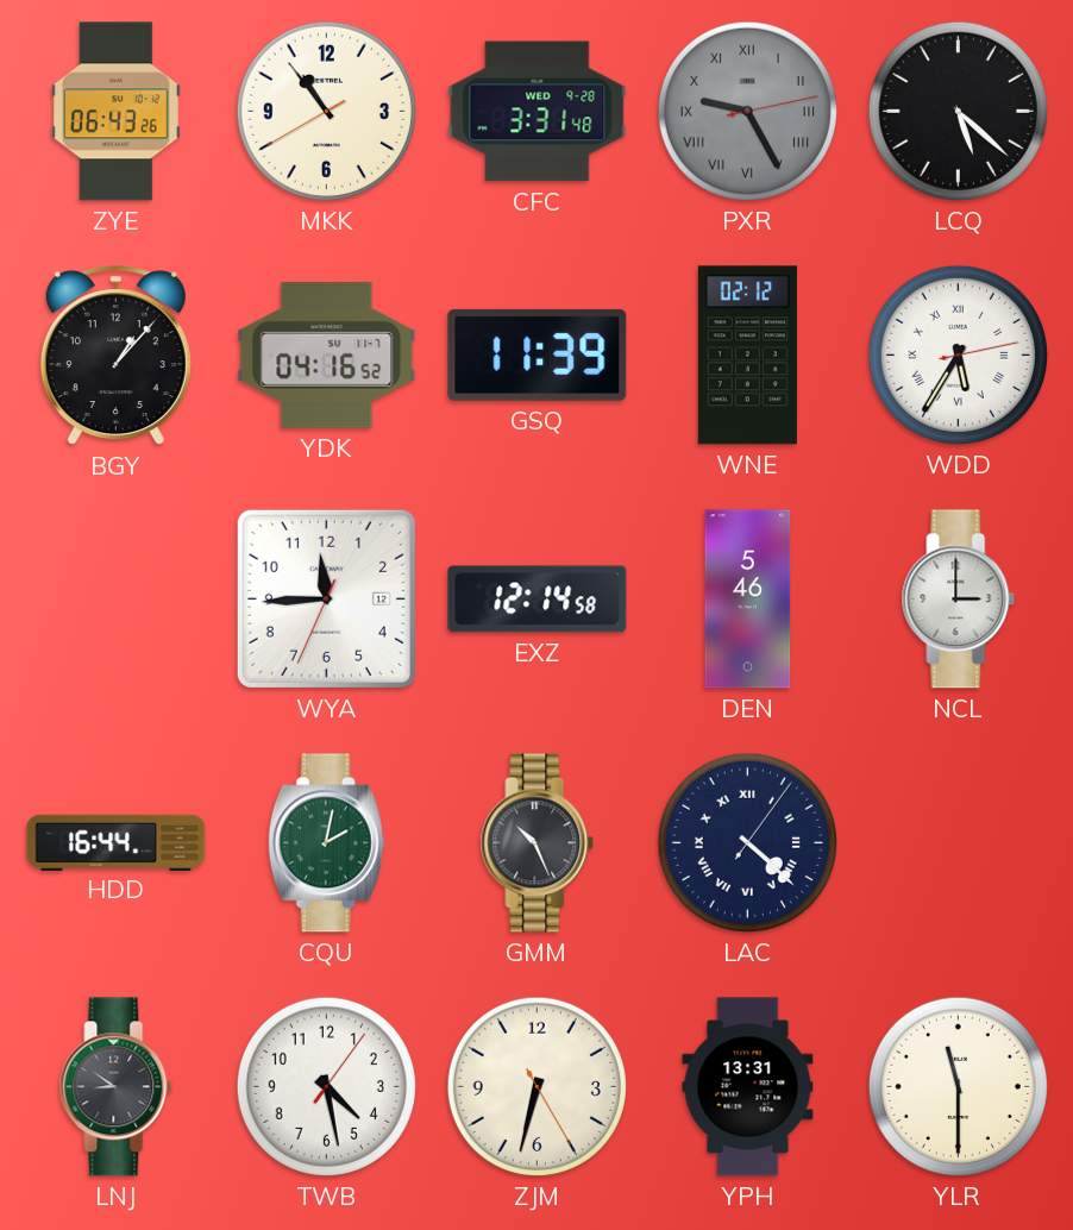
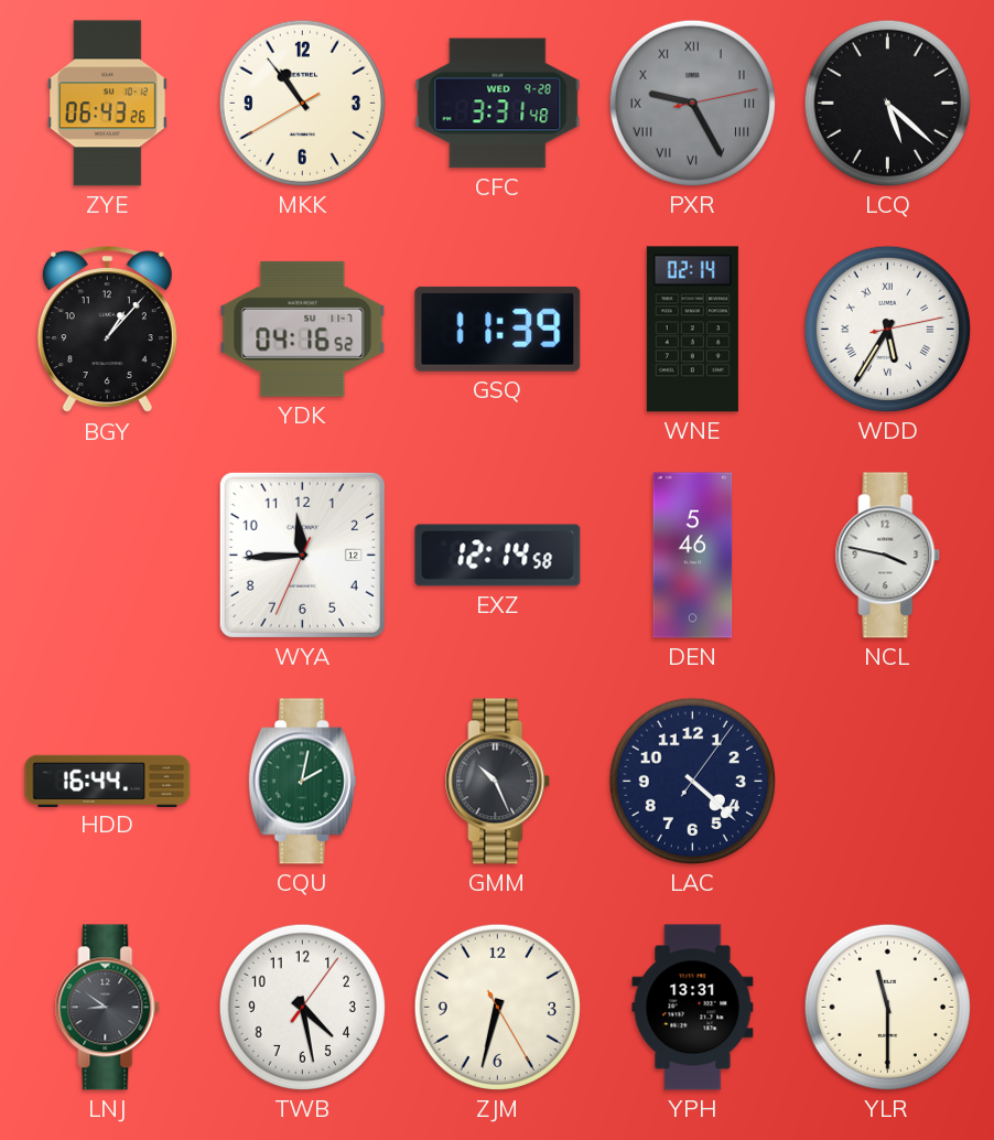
WNE: 02:12 -> 02:14
NCL: 3:00 -> 3:47
LAC numerals: Roman -> Arabic
